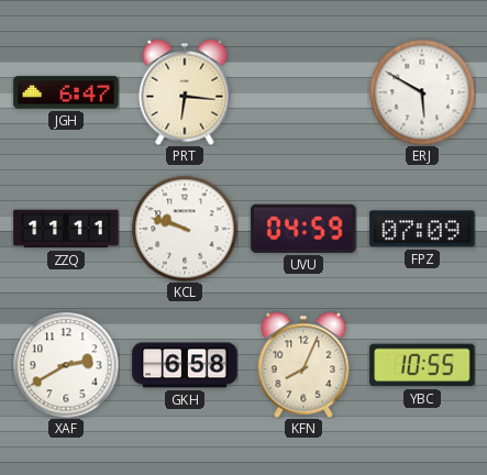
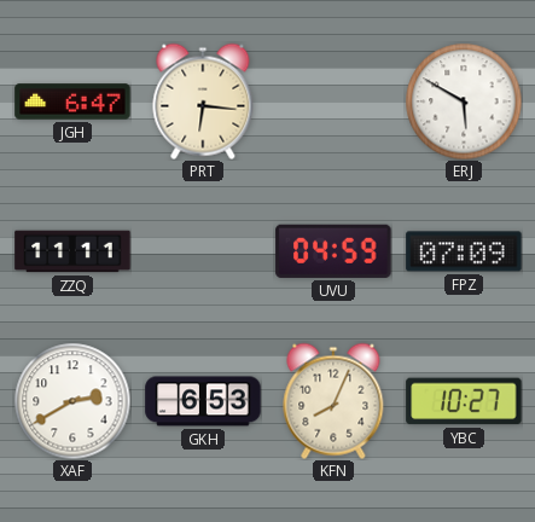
KCL: 9:48 -> none
GKH: 6:58 -> 6:53
YBC: 10:55 -> 10:27
